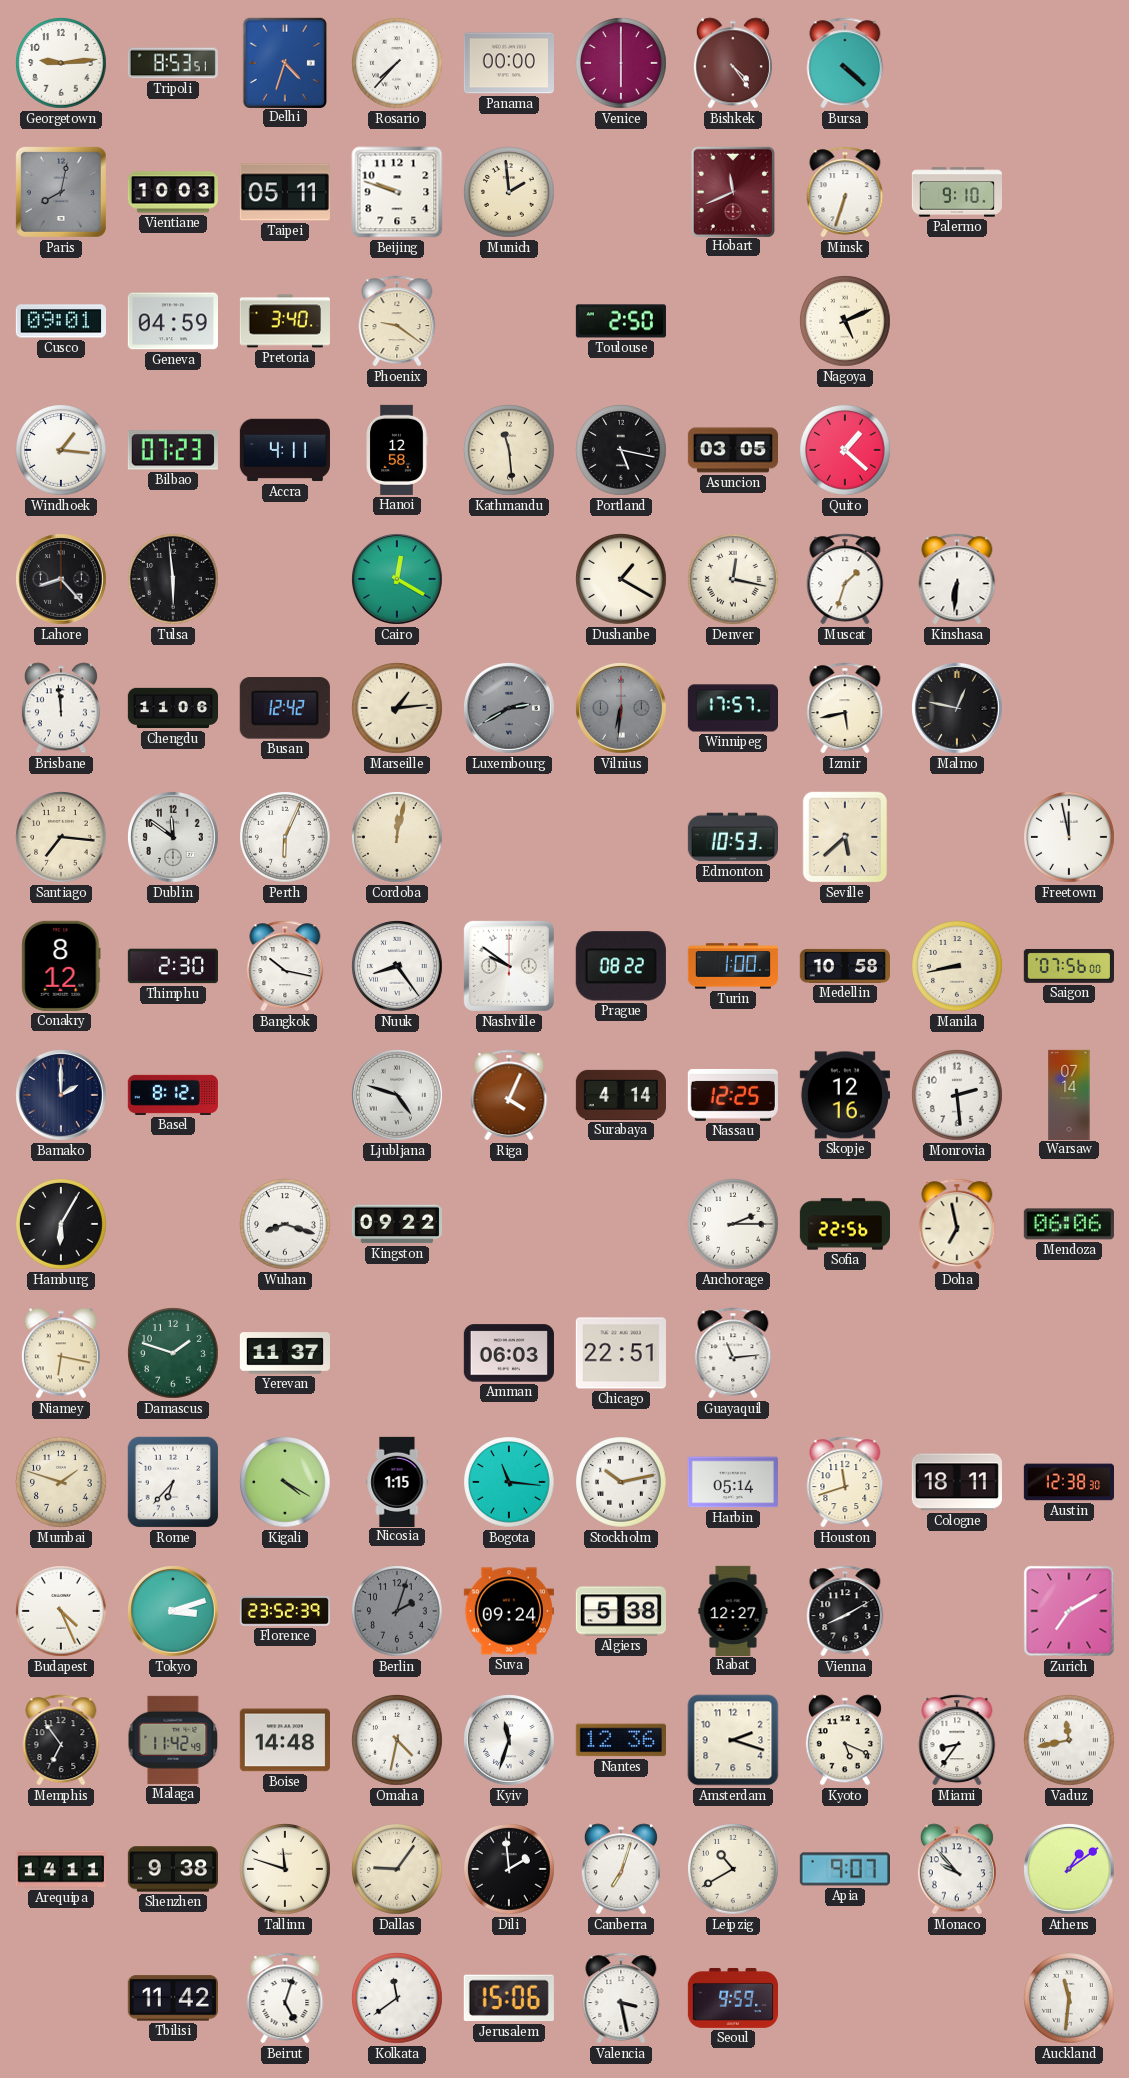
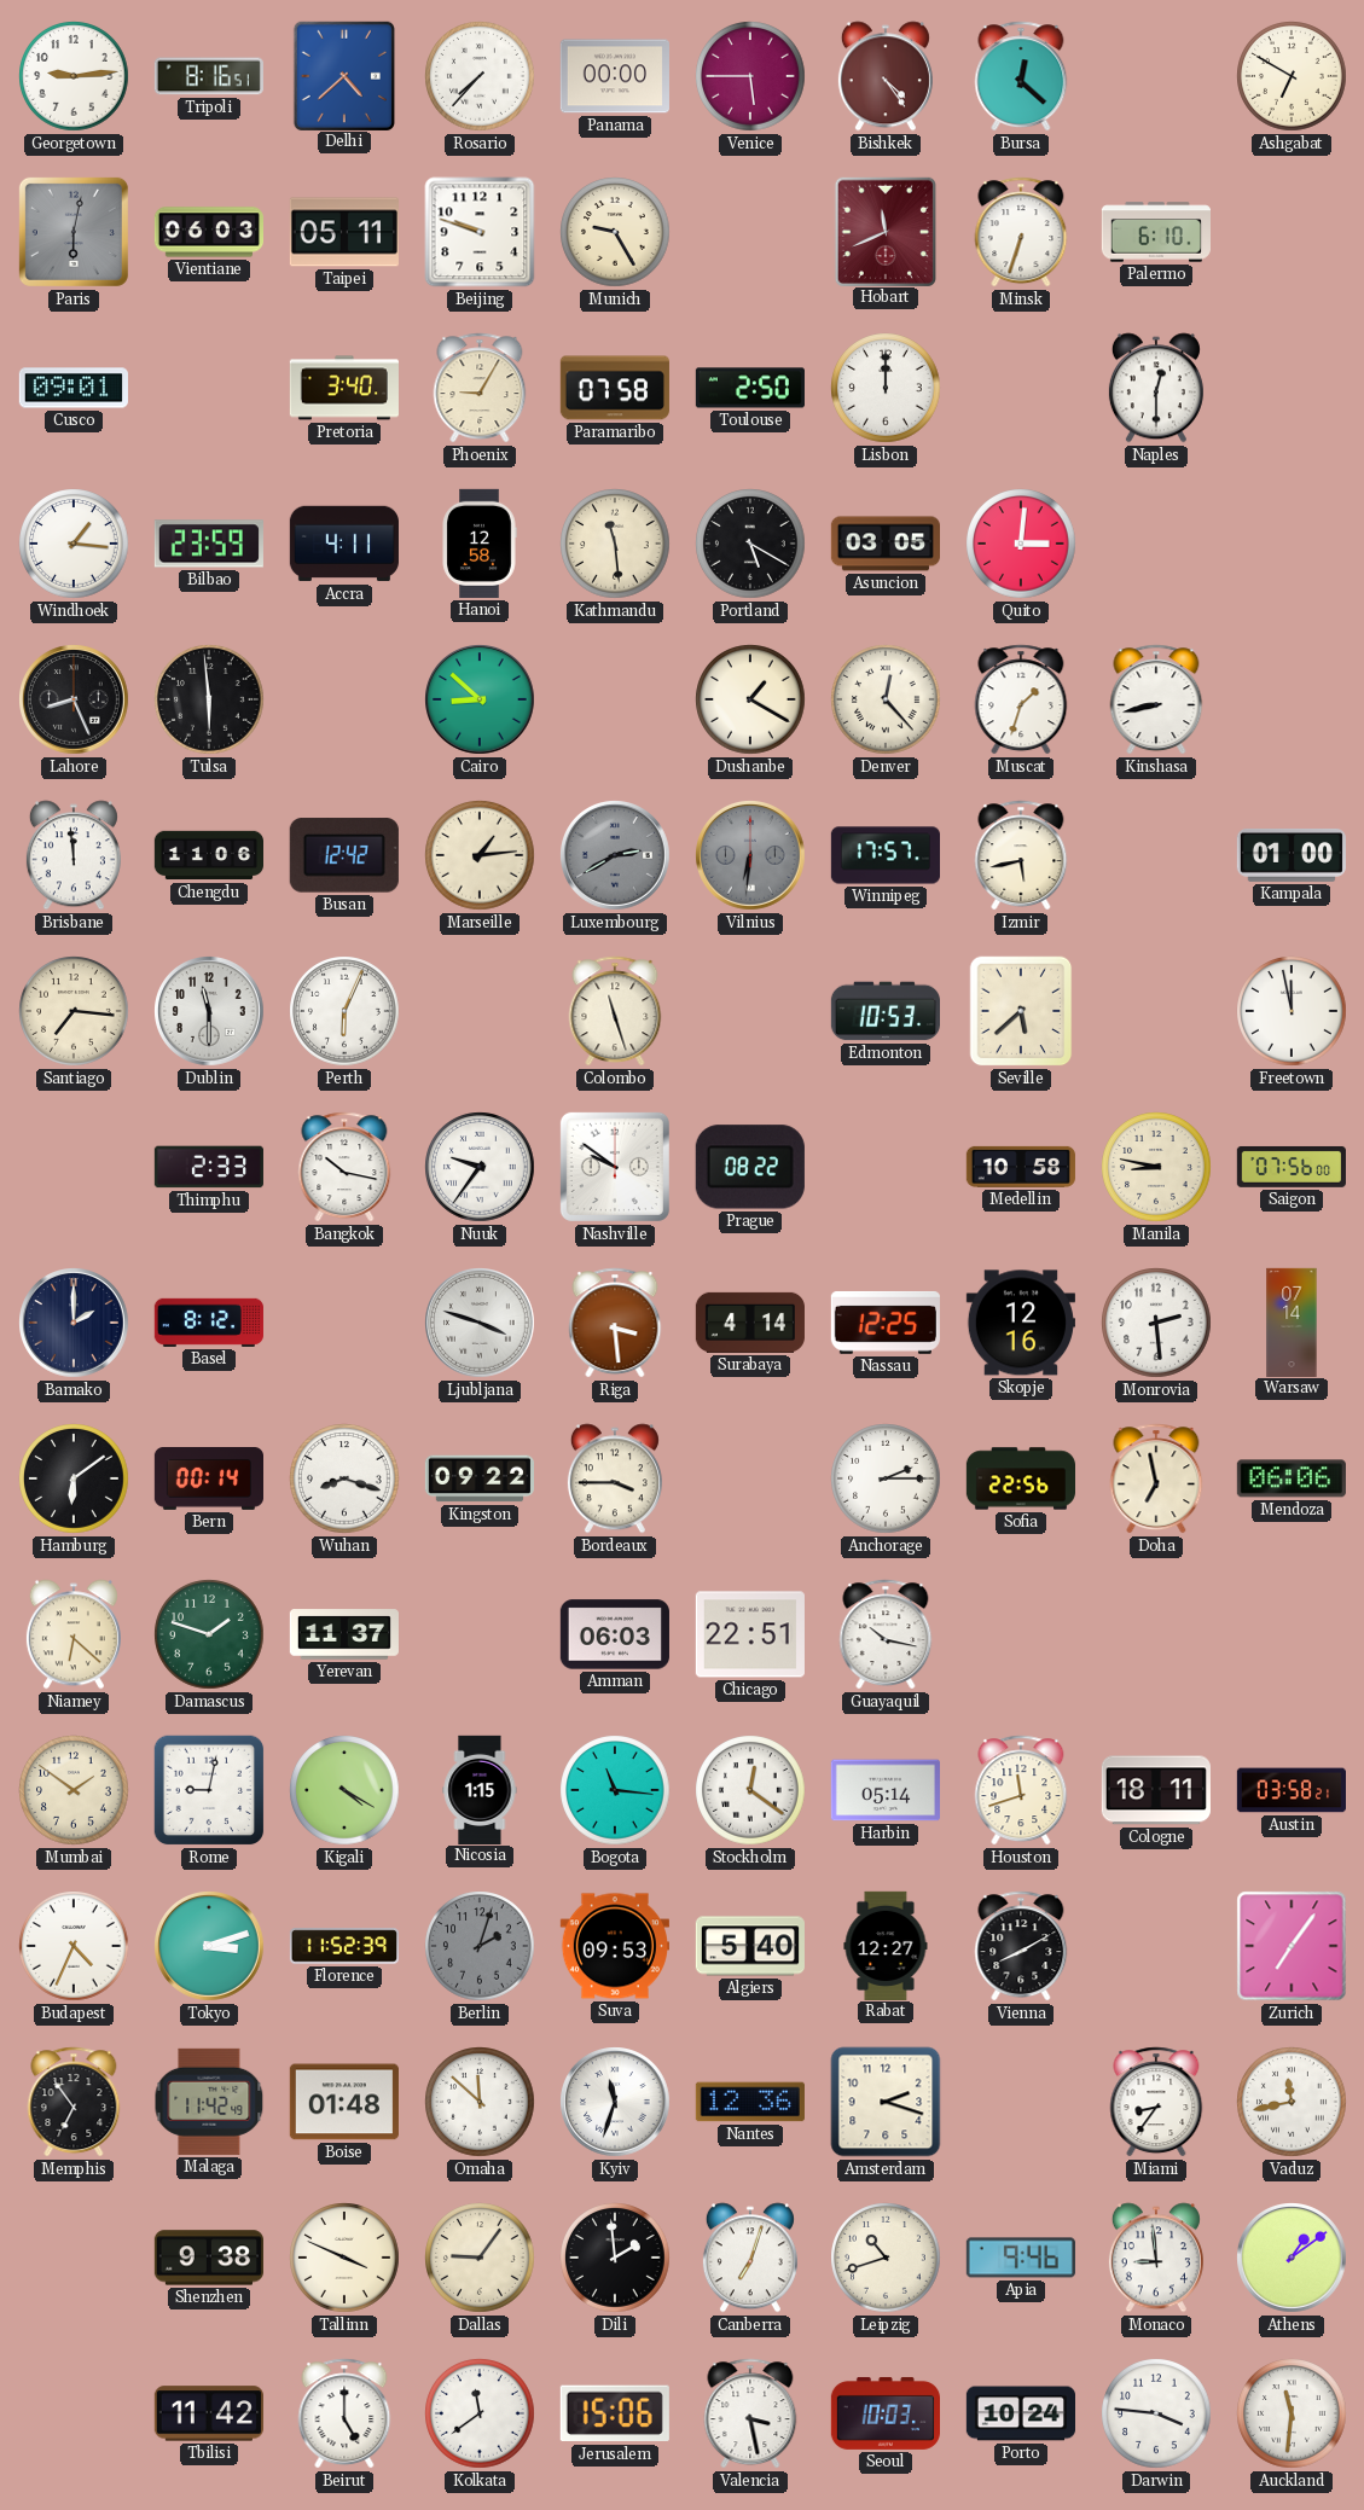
Tripoli: 8:53 -> 8:16
Delhi: 4:33 -> 4:38
Venice: 6:00 -> 5:45
Bursa: 4:22 -> 12:22
Ashgabat: none -> 6:50
Paris: 8:02 -> 6:02
Vientiane: 10:03 -> 06:03
Munich: 1:59 -> 9:25
Palermo: 9:10 -> 6:10
Geneva: 04:59 -> none
Phoenix: 9:21 -> 9:05
Paramaribo: none -> 07:58
Lisbon: none -> 12:00
Nagoya: 5:11 -> none
Naples: none -> 12:30
Bilbao: 07:23 -> 23:59
Portland: 5:17 -> 5:20
Quito: 1:22 -> 3:01
Lahore: 8:23 -> 8:26
Cairo: 12:20 -> 8:52
Denver: 12:17 -> 12:23
Kinshasa: 6:31 -> 8:43
Malmo: 12:47 -> none
Kampala: none -> 01:00
Dublin: 11:51 -> 11:30
Cordoba: 12:02 -> none
Colombo: none -> 11:27
Conakry: 8:12 -> none
Thimphu: 2:30 -> 2:33
Nuuk: 8:24 -> 9:36
Turin: 1:00 -> none
Manila: 8:43 -> 8:47
Ljubljana: 4:48 -> 3:48
Riga: 4:04 -> 3:29
Hamburg: 6:05 -> 6:09
Bern: none -> 00:14
Bordeaux: none -> 3:45
Niamey: 6:17 -> 6:22
Guayaquil: 11:14 -> 10:17
Mumbai: 1:48 -> 1:51
Rome: 6:37 -> 9:02
Stockholm: 10:13 -> 12:21
Austin: 12:38 -> 03:58
Budapest: 4:26 -> 4:34
Florence: 23:52 -> 11:52
Suva: 09:24 -> 09:53
Algiers: 5:38 -> 5:40
Zurich: 7:10 -> 7:06
Boise: 14:48 -> 01:48
Omaha: 4:32 -> 11:52
Kyoto: 5:19 -> none
Arequipa: 14:11 -> none
Tallinn: 11:48 -> 3:49
Leipzig: 10:40 -> 10:42
Apia: 9:07 -> 9:46
Monaco: 9:53 -> 8:59
Beirut: 5:03 -> 5:00
Seoul: 9:59 -> 10:03
Porto: none -> 10:24
Darwin: none -> 3:46
